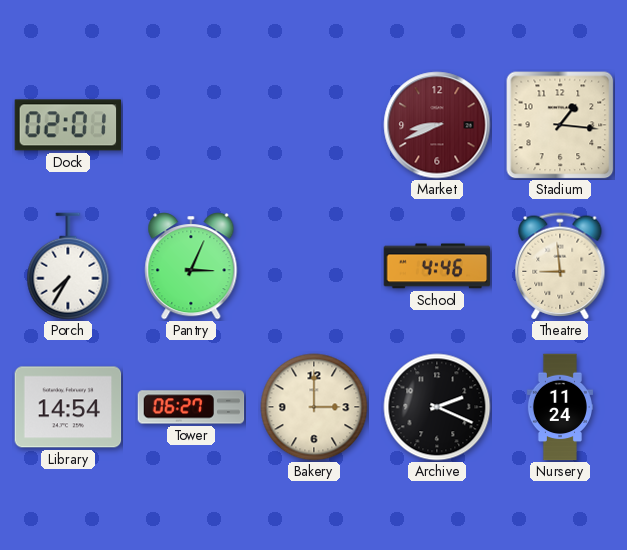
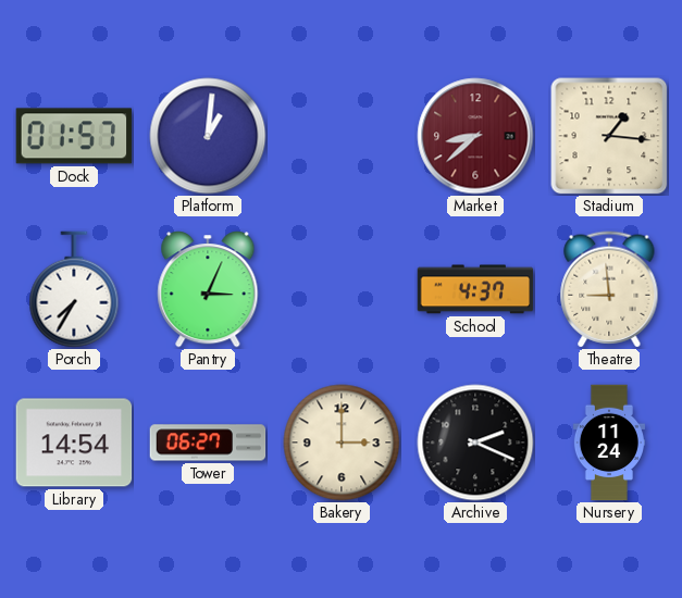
Dock: 02:01 -> 01:57
Platform: none -> 1:01
Market: 8:41 -> 8:38
School: 4:46 -> 4:37
